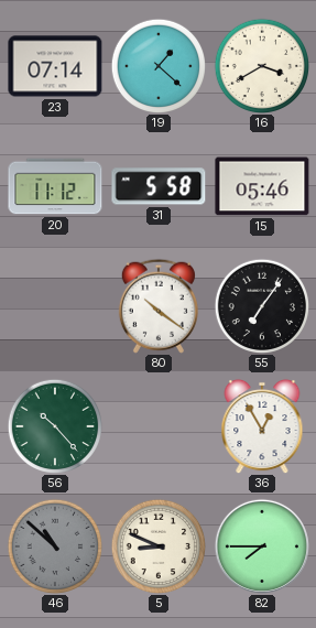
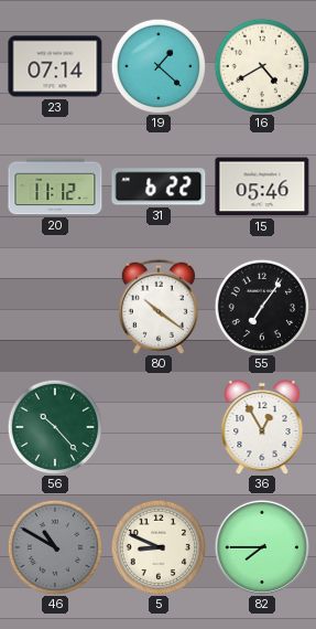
16: 3:40 -> 4:40
31: 5:58 -> 6:22
46: 10:52 -> 10:50
